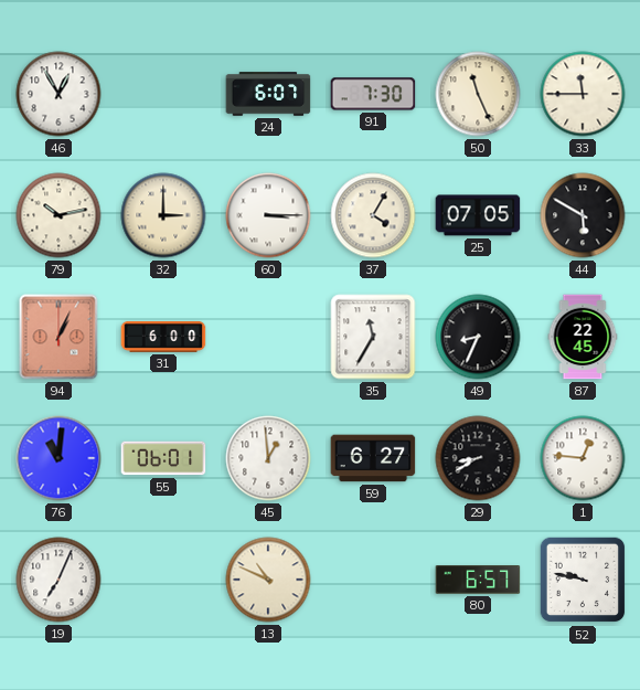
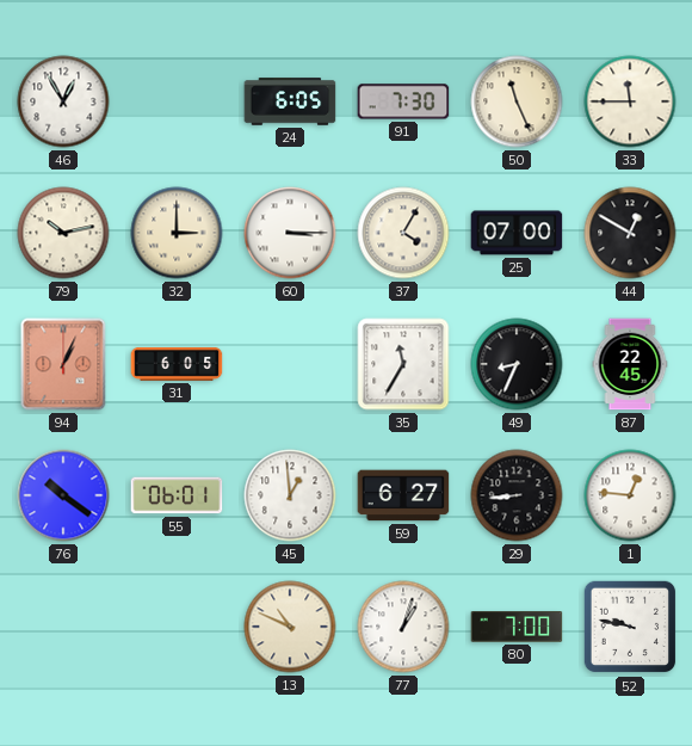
24: 6:07 -> 6:05
25: 07:05 -> 07:00
44: 5:50 -> 12:50
31: 6:00 -> 6:05
76: 11:01 -> 10:21
29: 8:40 -> 8:44
19: 7:04 -> none
77: none -> 1:03
80: 6:57 -> 7:00
